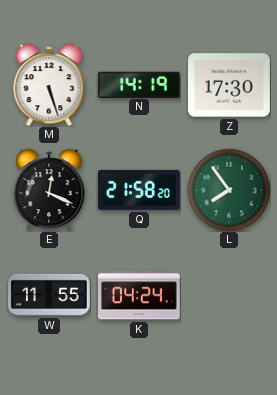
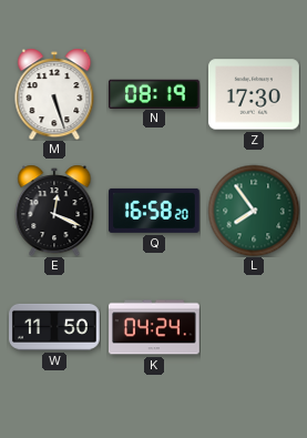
N: 14:19 -> 08:19
Q: 21:58 -> 16:58
W: 11:55 -> 11:50
